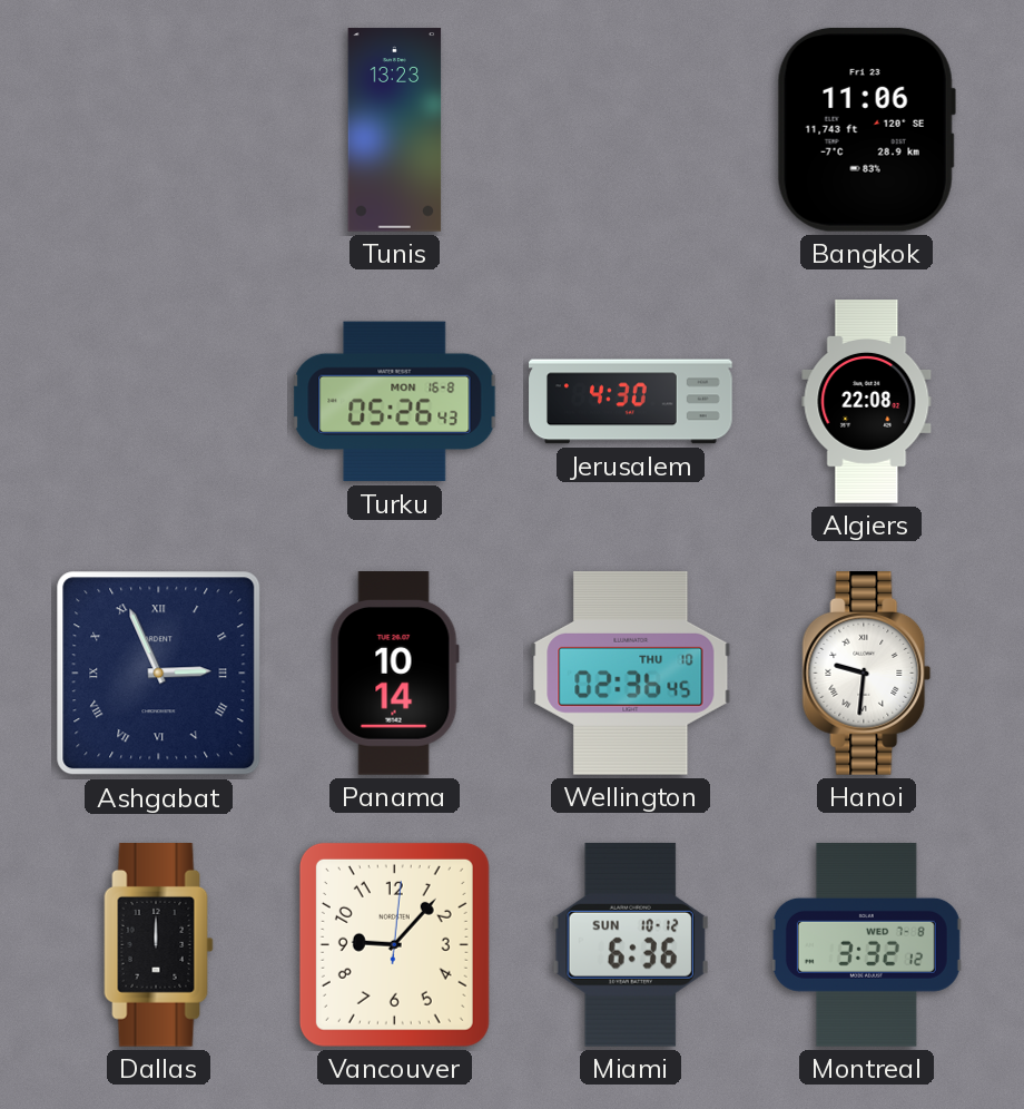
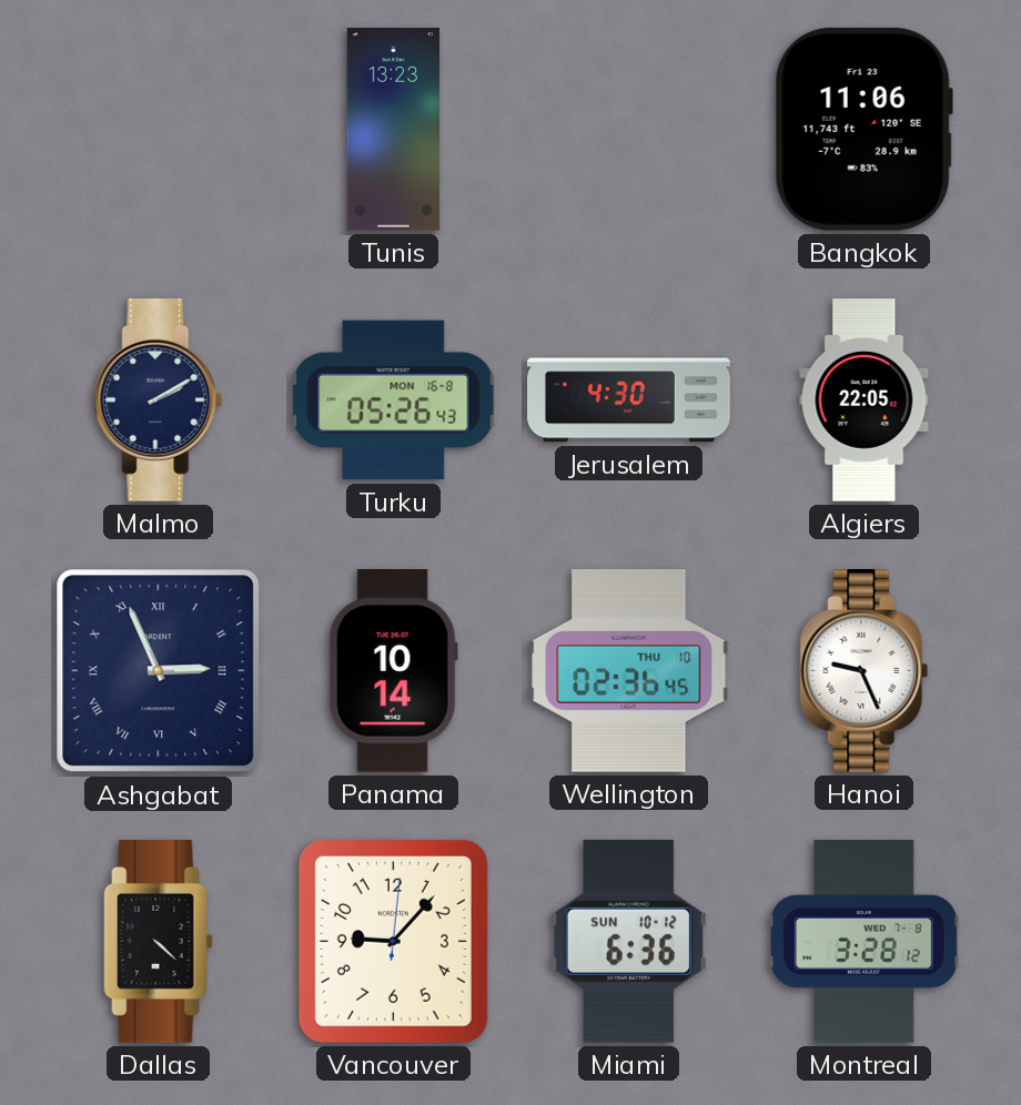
Malmo: none -> 2:10
Algiers: 22:08 -> 22:05
Hanoi: 9:31 -> 9:26
Dallas: 12:00 -> 4:22
Montreal: 3:32 -> 3:28
